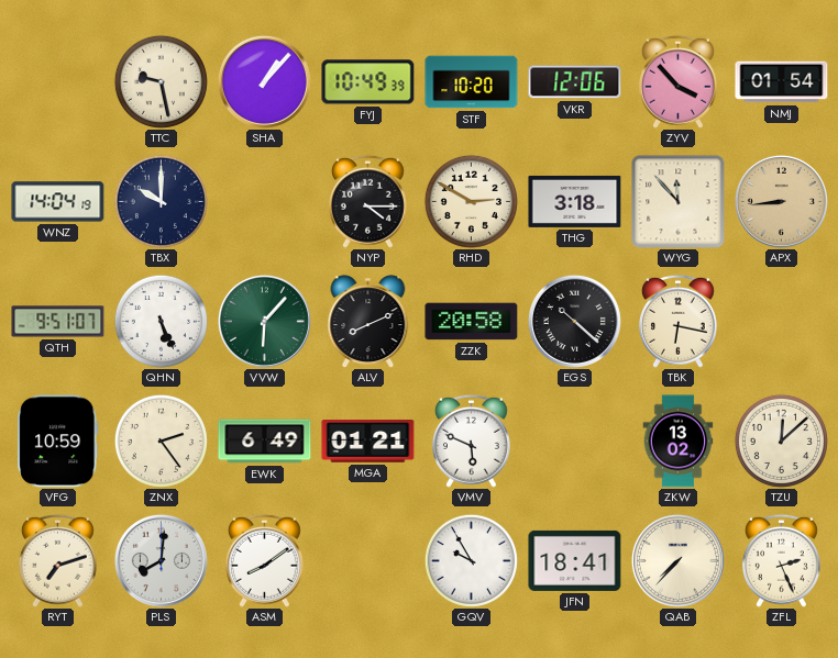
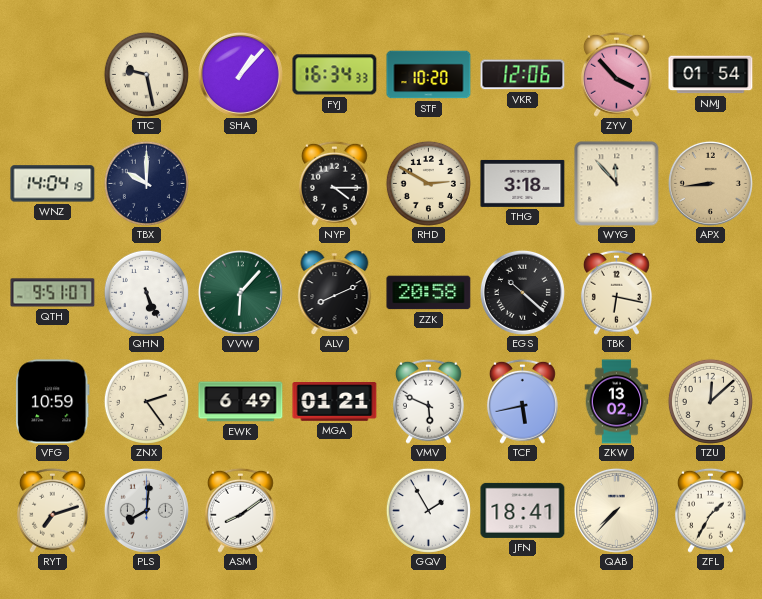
FYJ: 10:49 -> 16:34
TCF: none -> 5:43
GQV: 9:55 -> 1:55
ZFL: 2:26 -> 1:35
